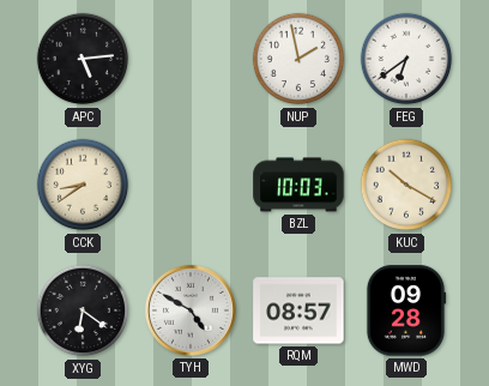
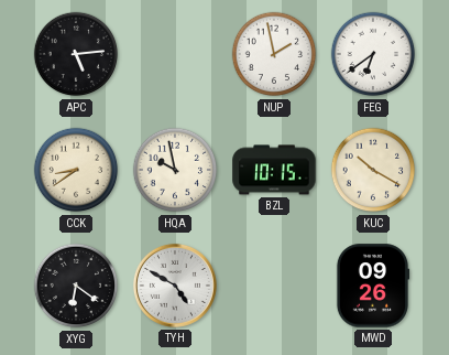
HQA: none -> 9:58
BZL: 10:03 -> 10:15
RQM: 08:57 -> none
MWD: 09:28 -> 09:26
